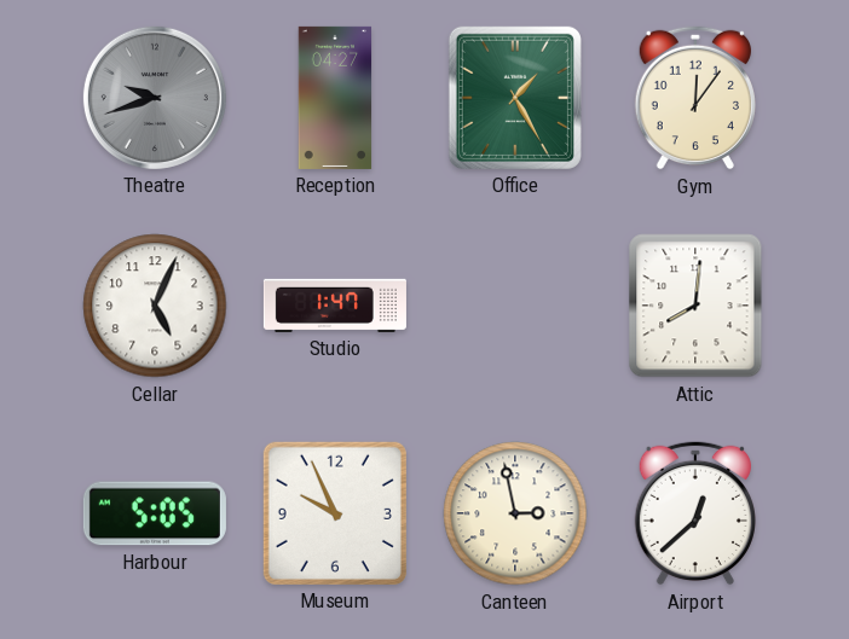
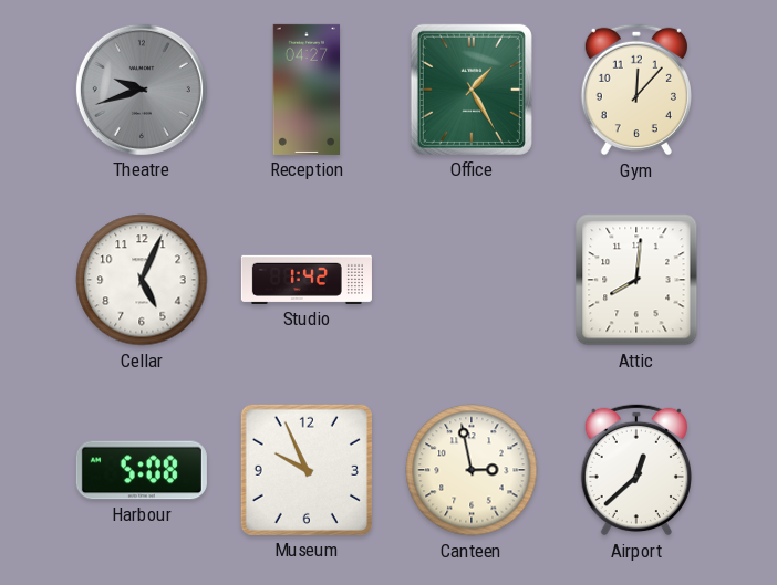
Gym: 12:06 -> 12:07
Studio: 1:47 -> 1:42
Harbour: 5:05 -> 5:08
